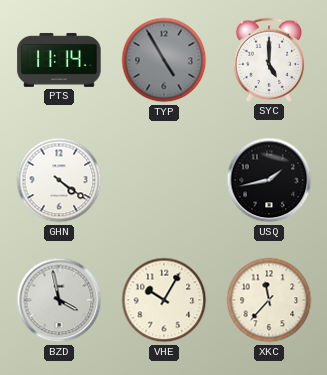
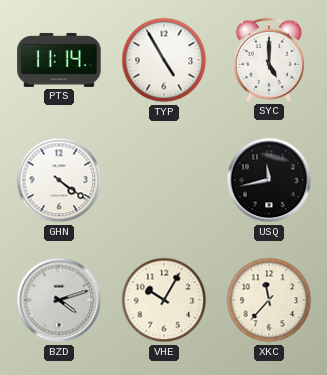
TYP dial: grey -> white
USQ: 1:43 -> 11:43
BZD: 3:58 -> 4:12
